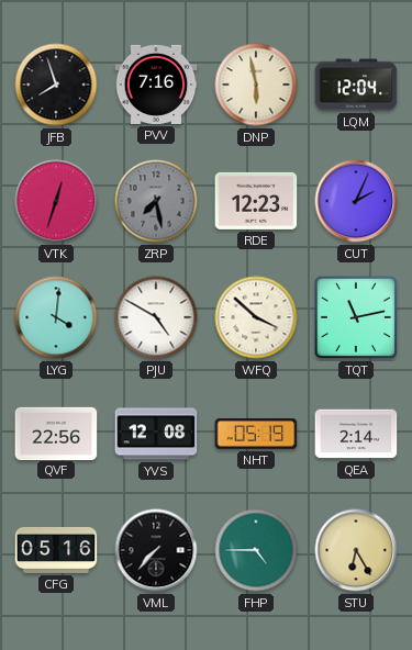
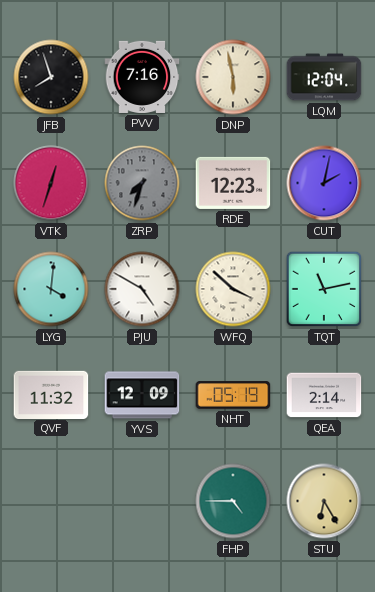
ZRP: 7:28 -> 7:33
CUT: 2:04 -> 2:02
QVF: 22:56 -> 11:32
YVS: 12:08 -> 12:09
CFG: 05:16 -> none
VML: 7:37 -> none
